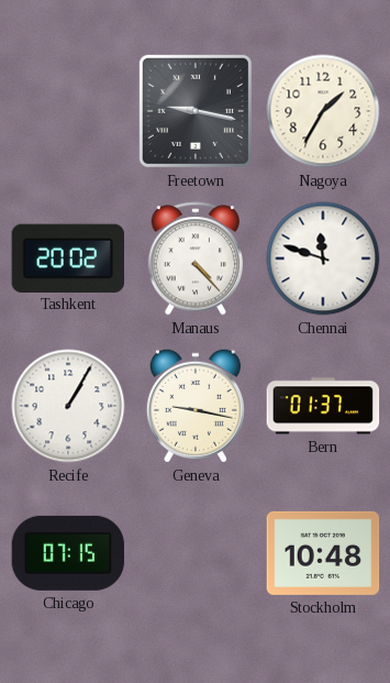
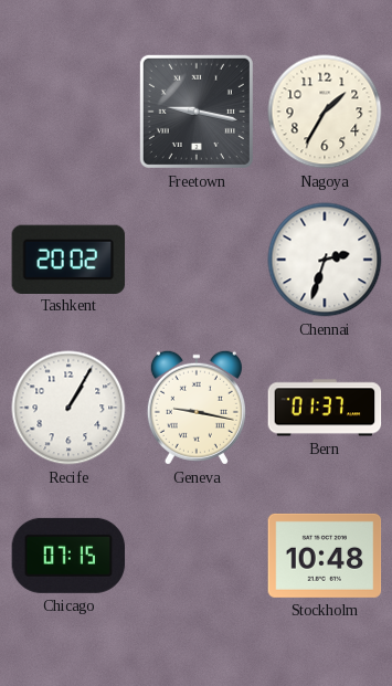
Manaus: 4:23 -> none
Chennai: 11:48 -> 2:33
